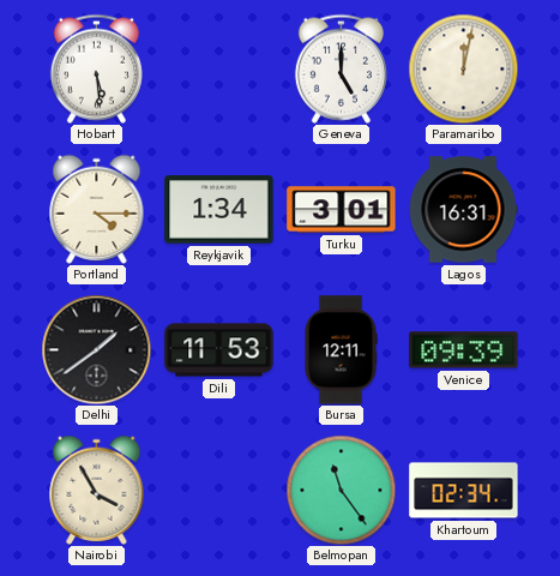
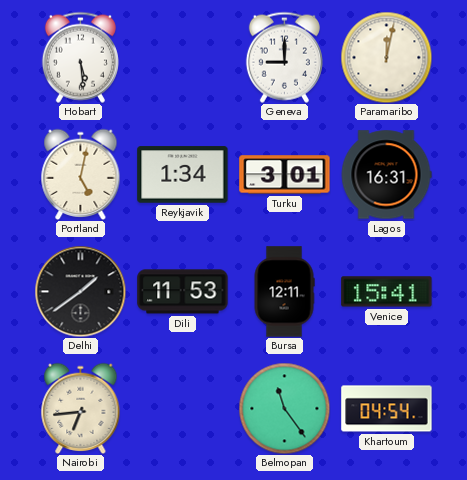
Geneva: 5:00 -> 9:00
Portland: 4:15 -> 5:02
Venice: 09:39 -> 15:41
Nairobi: 3:55 -> 6:44
Khartoum: 02:34 -> 04:54
